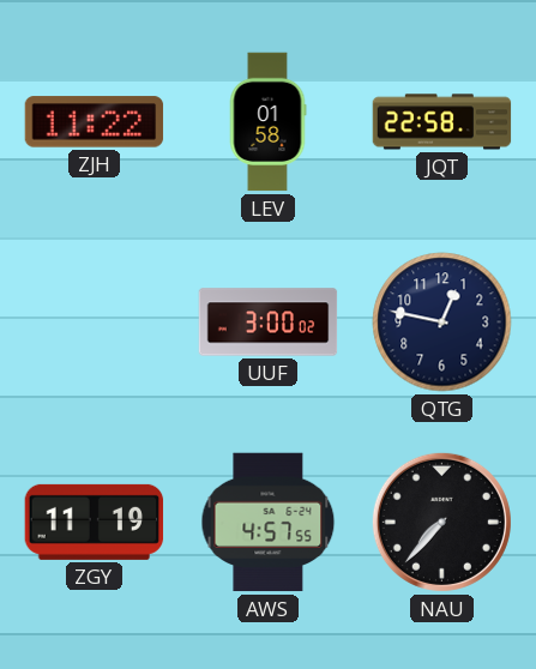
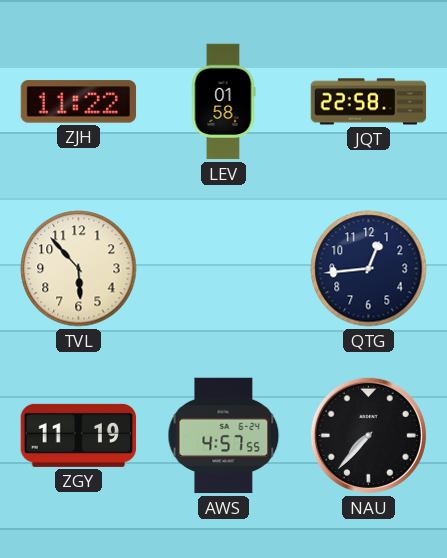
TVL: none -> 5:53
UUF: 3:00 -> none
QTG: 12:47 -> 12:44
